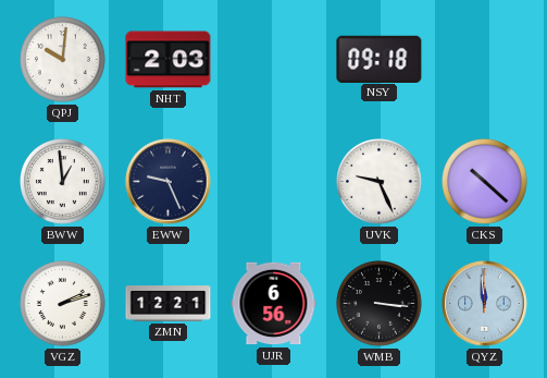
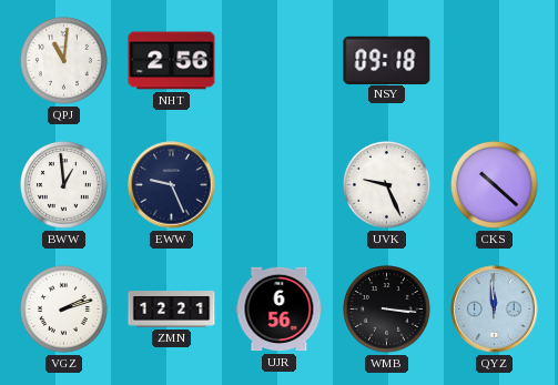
QPJ: 10:01 -> 11:01
NHT: 2:03 -> 2:56
